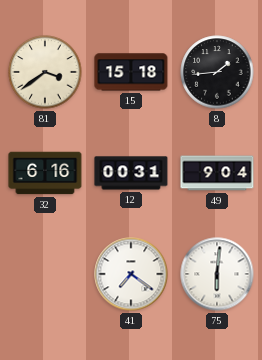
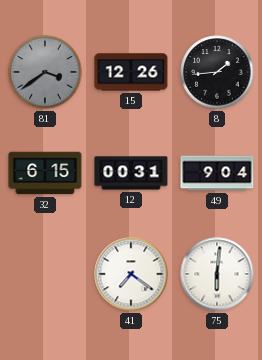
81 dial: cream -> grey
15: 15:18 -> 12:26
32: 6:16 -> 6:15
